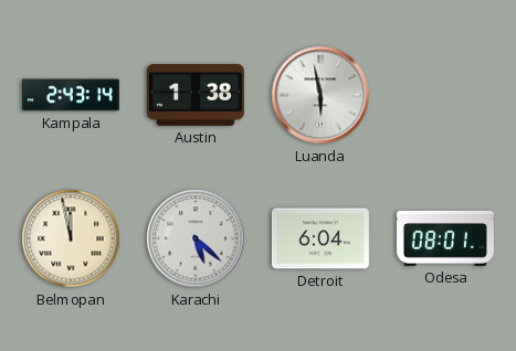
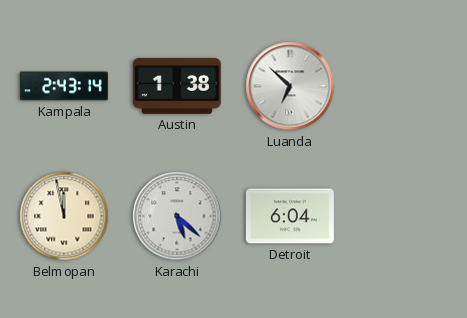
Luanda: 5:58 -> 6:52
Odesa: 08:01 -> none
